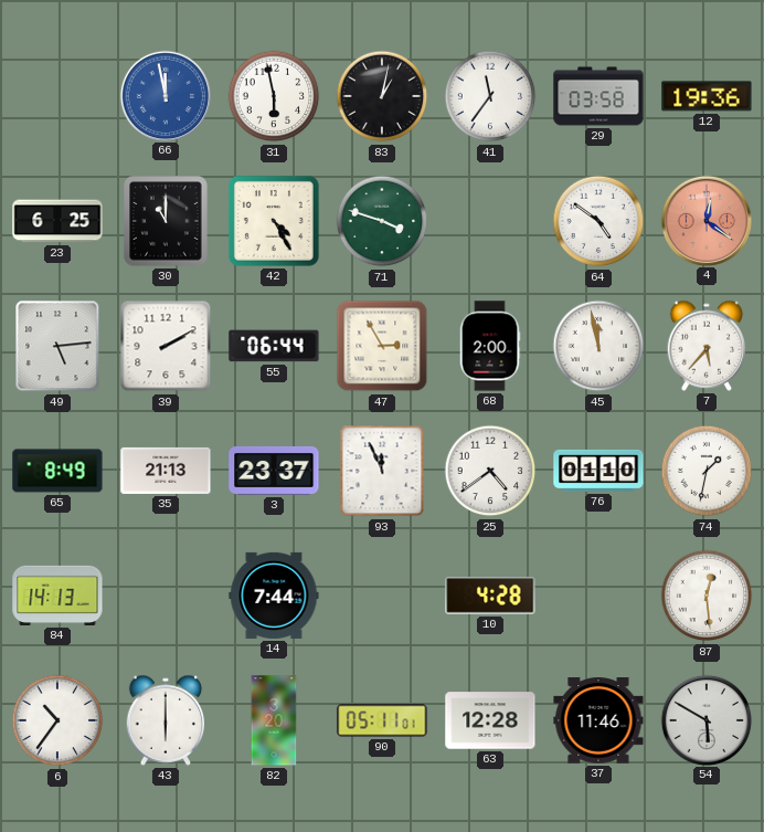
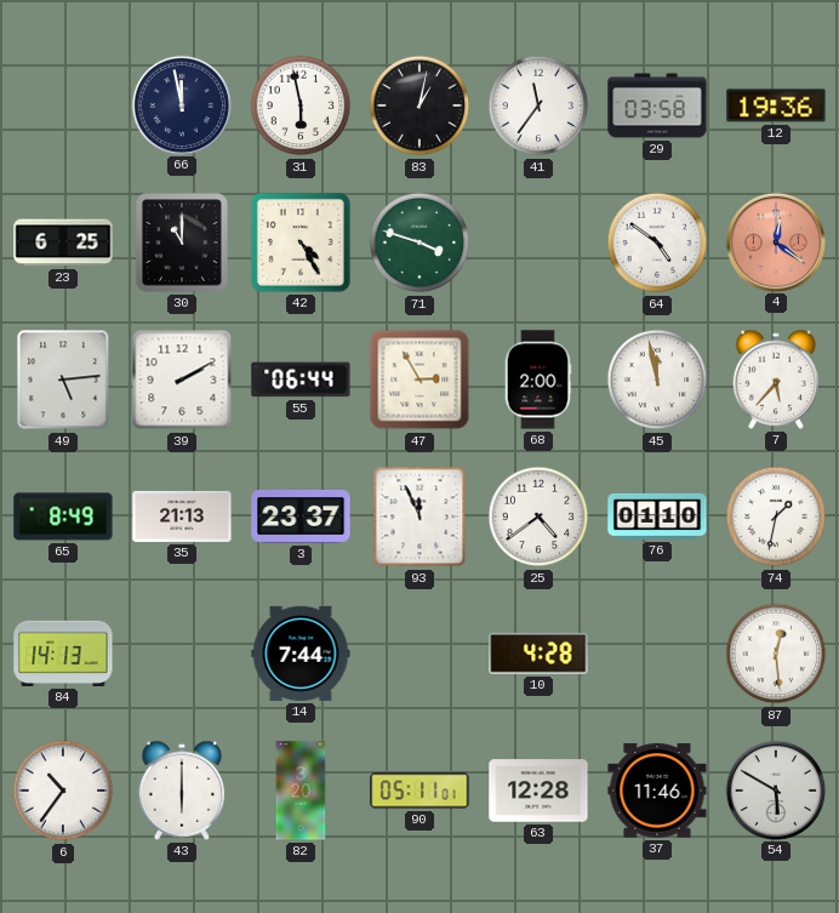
66 dial: blue -> navy
